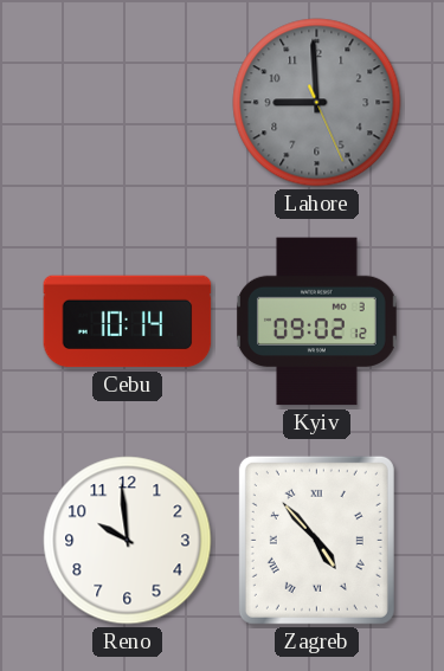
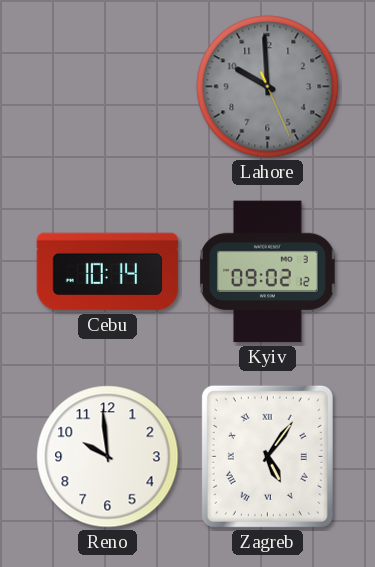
Lahore: 8:59 -> 9:59
Zagreb: 4:53 -> 5:06
